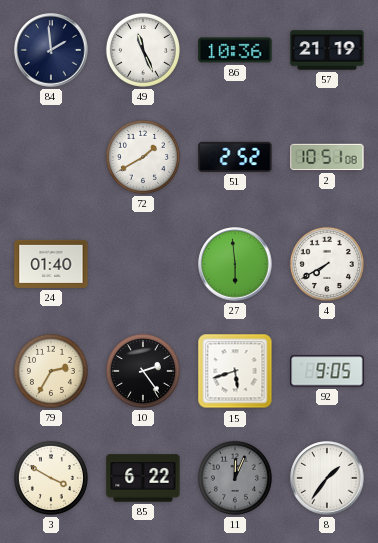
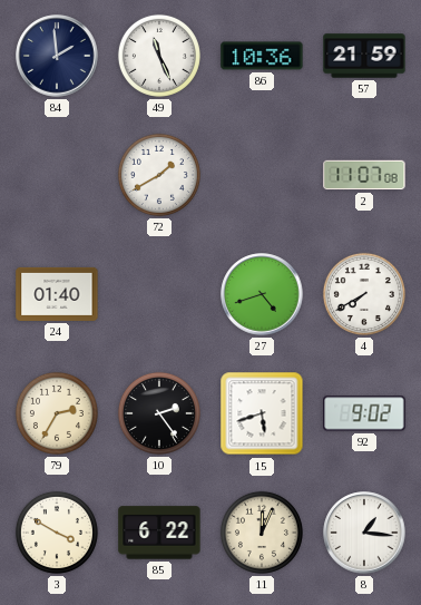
57: 21:19 -> 21:59
51: 2:52 -> none
2: 10:51 -> 11:07
27: 5:59 -> 4:42
92: 9:05 -> 9:02
11 dial: grey -> cream
8: 1:36 -> 1:16
